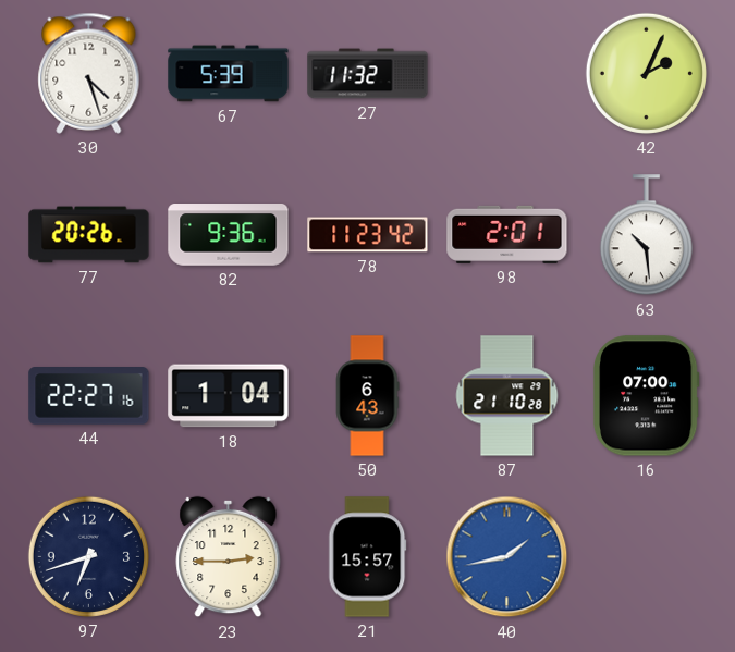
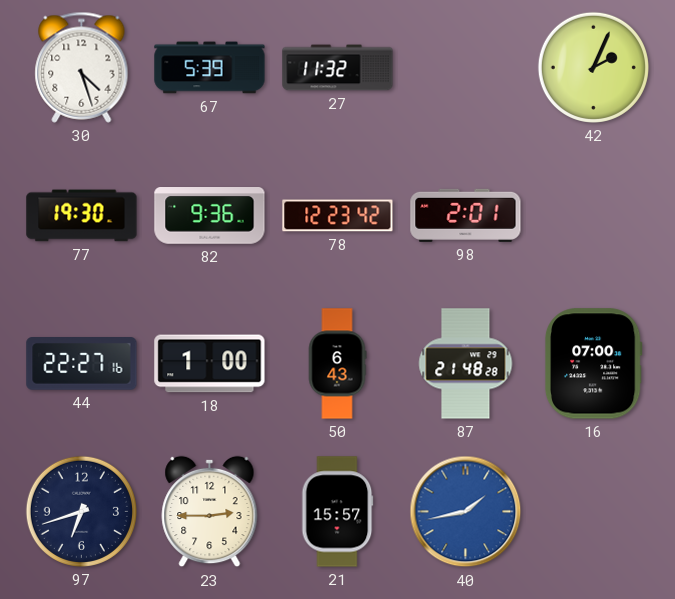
77: 20:26 -> 19:30
78: 11:23 -> 12:23
63: 10:29 -> none
18: 1:04 -> 1:00
87: 21:10 -> 21:48
